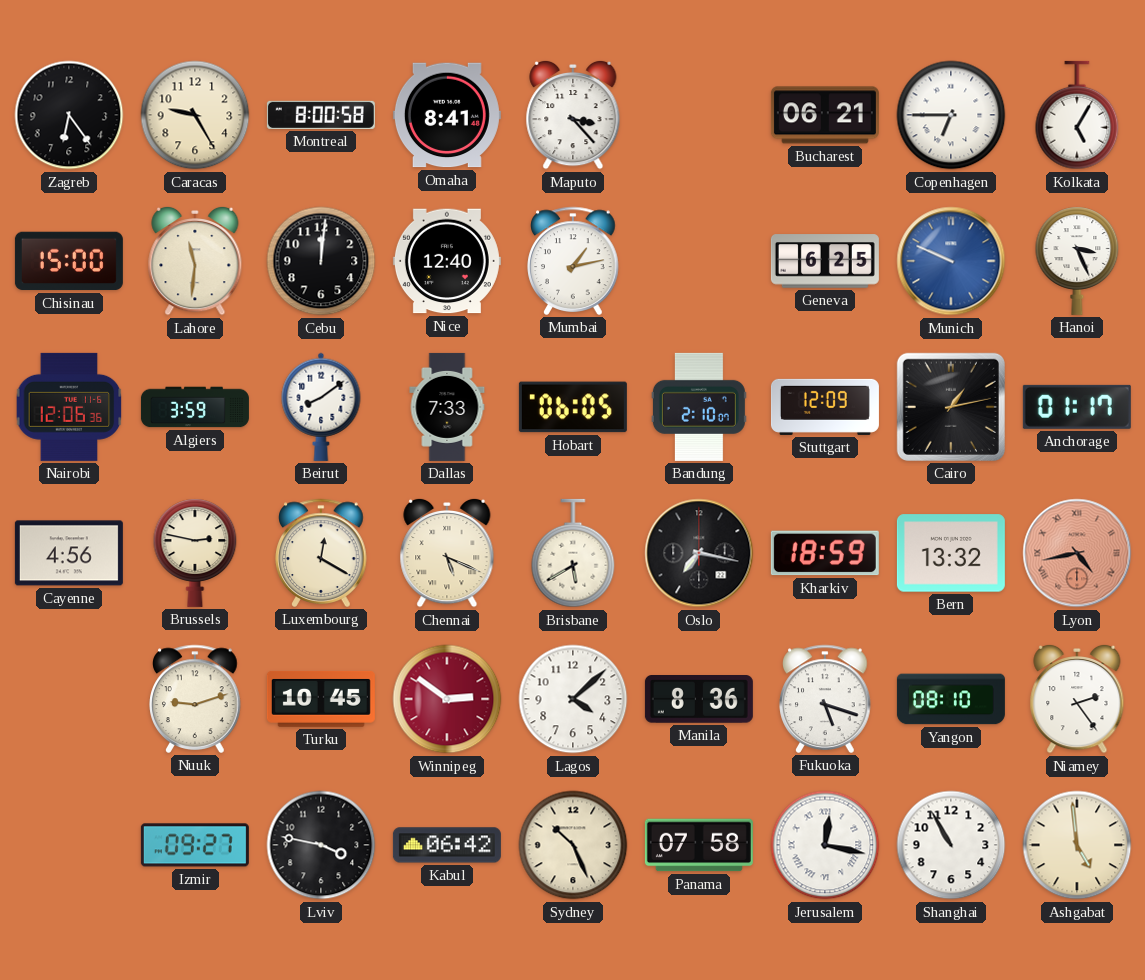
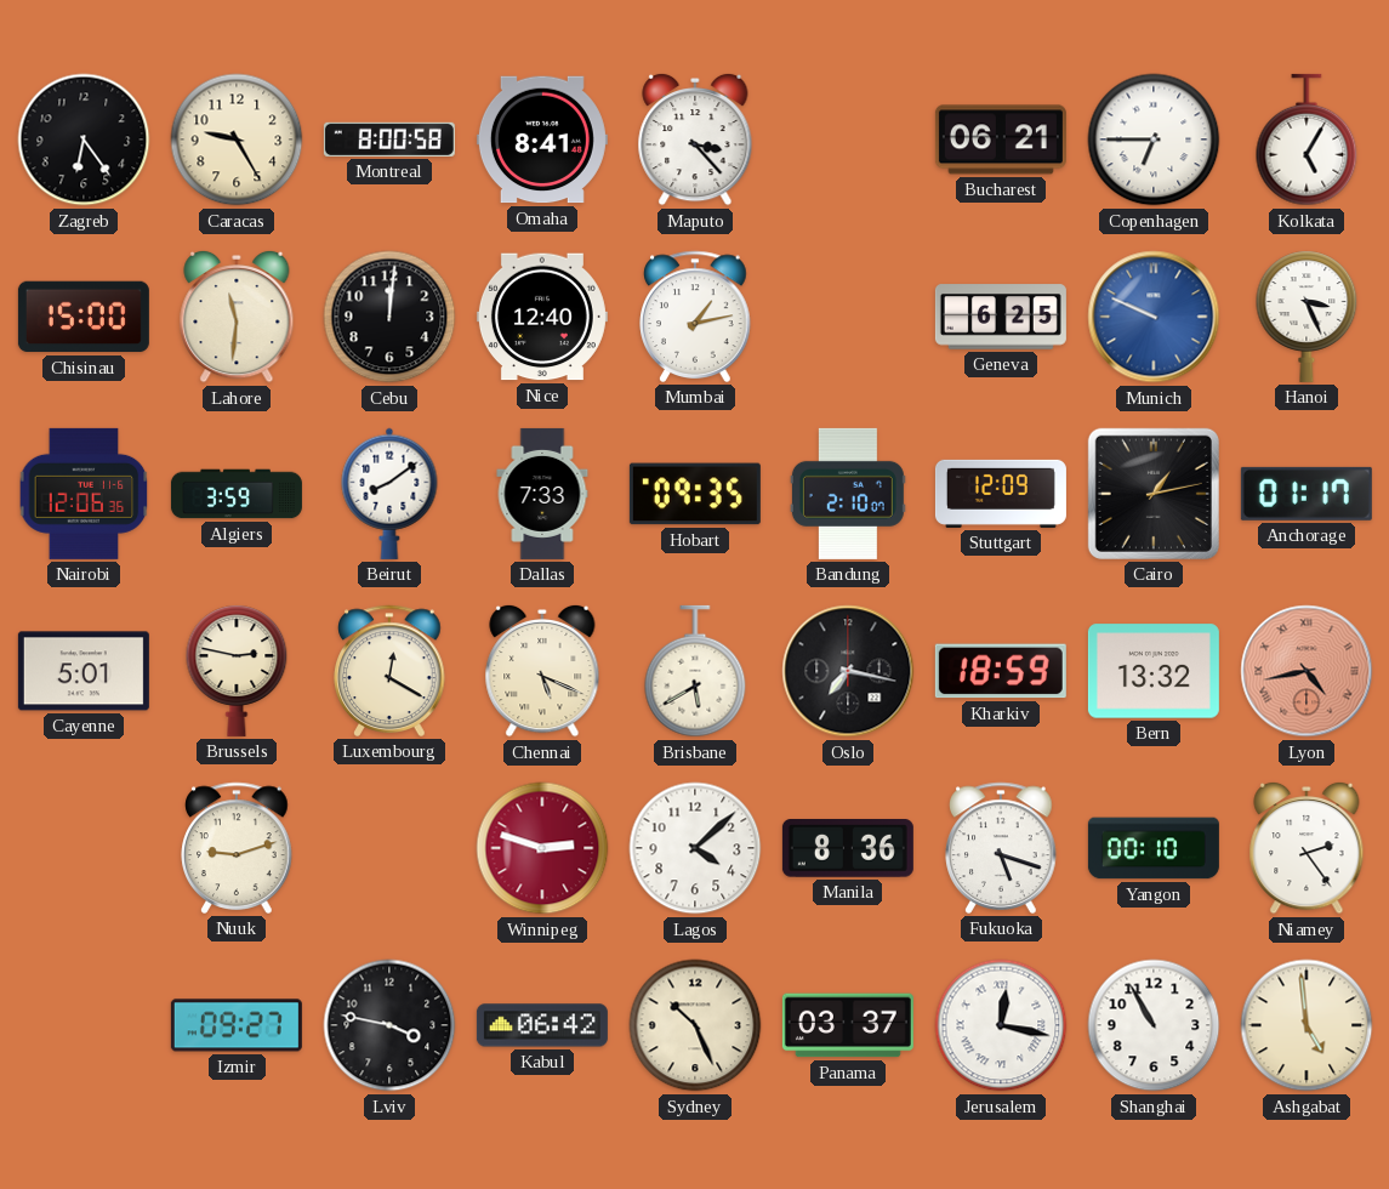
Hobart: 06:05 -> 09:35
Cayenne: 4:56 -> 5:01
Turku: 10:45 -> none
Winnipeg: 2:51 -> 2:48
Yangon: 08:10 -> 00:10
Panama: 07:58 -> 03:37
